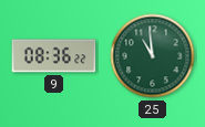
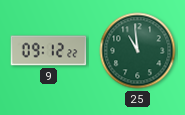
9: 08:36 -> 09:12
